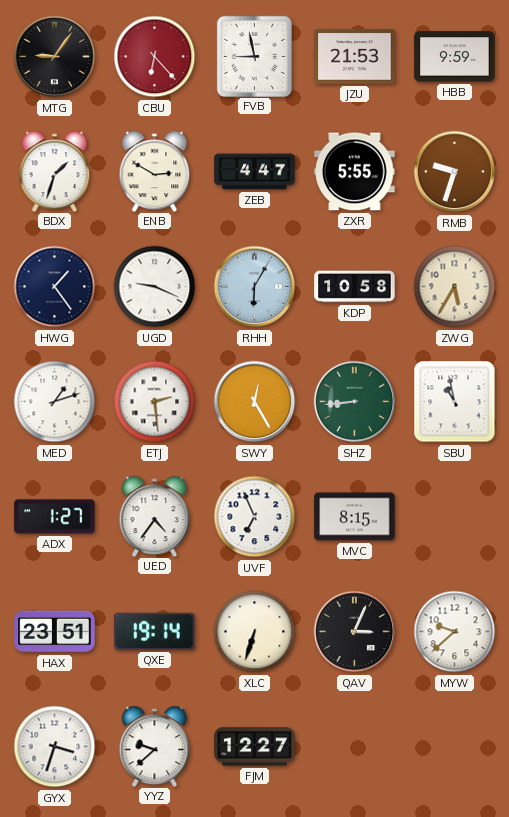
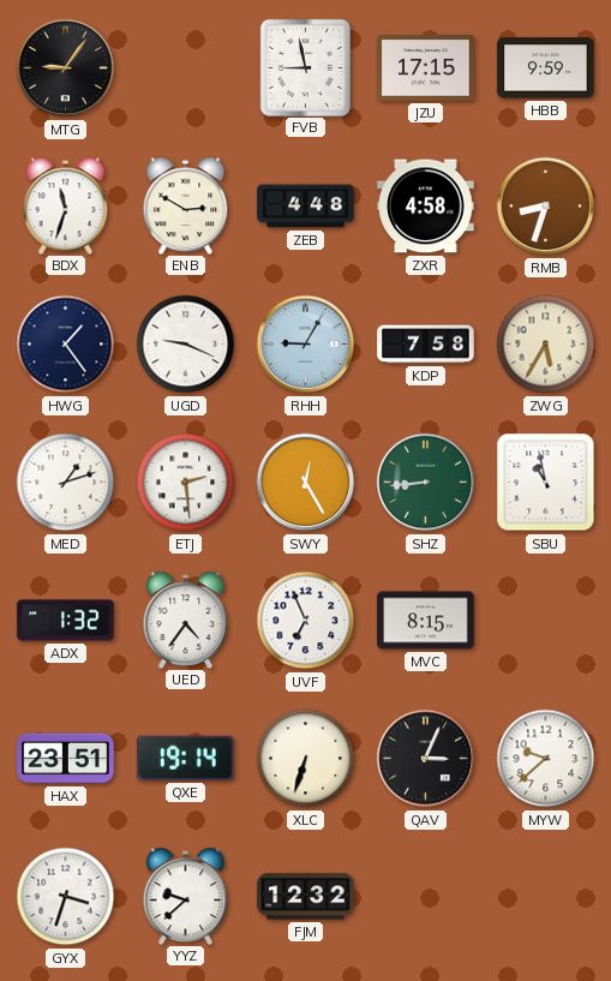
CBU: 6:23 -> none
JZU: 21:53 -> 17:15
BDX: 1:33 -> 11:33
ZEB: 4:47 -> 4:48
ZXR: 5:55 -> 4:58
RMB: 9:33 -> 8:33
RHH: 6:05 -> 9:05
KDP: 10:58 -> 7:58
ADX: 1:27 -> 1:32
FJM: 12:27 -> 12:32
